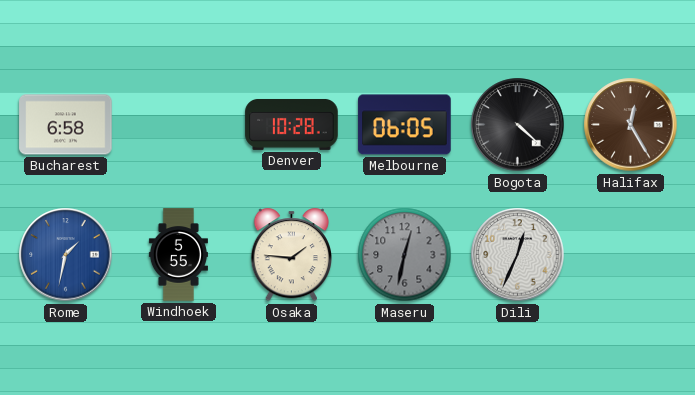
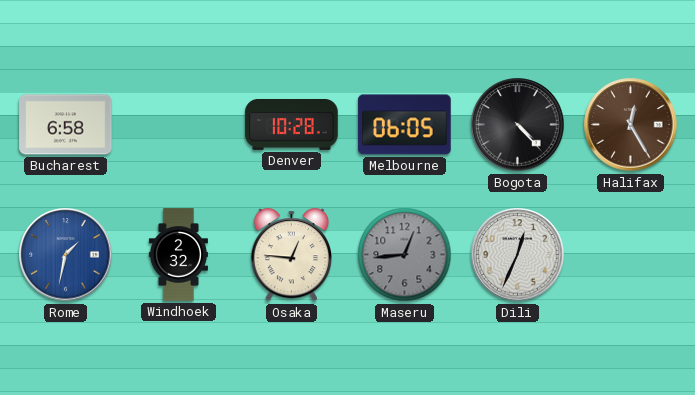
Bogota: 4:22 -> 4:23
Windhoek: 5:55 -> 2:32
Osaka: 1:46 -> 12:46
Maseru: 12:32 -> 12:44
